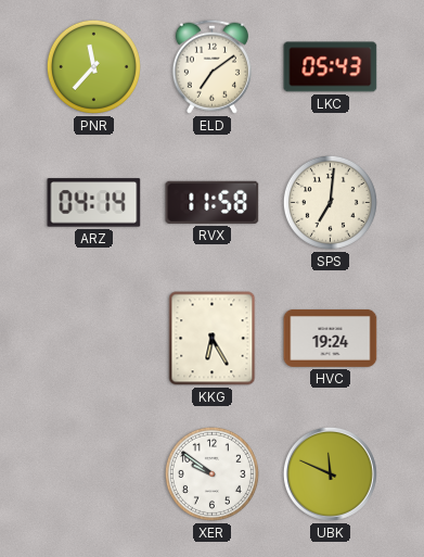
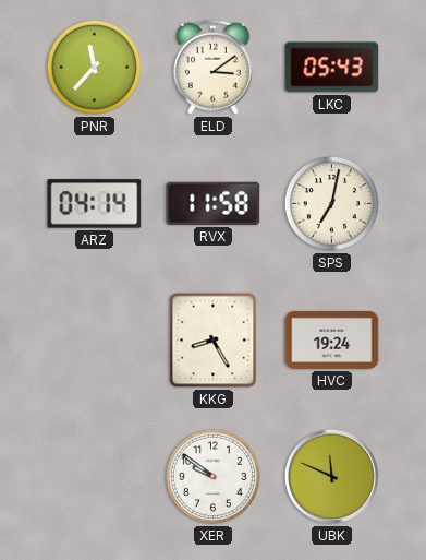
ELD: 7:09 -> 3:09
SPS: 7:01 -> 7:02
KKG: 6:25 -> 8:25
